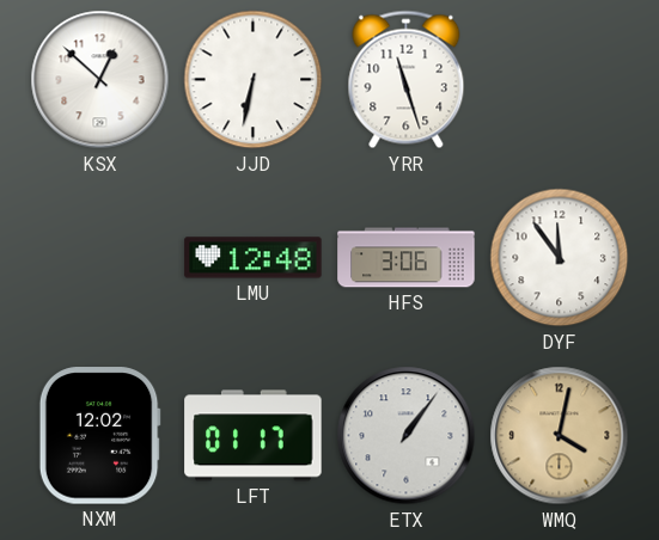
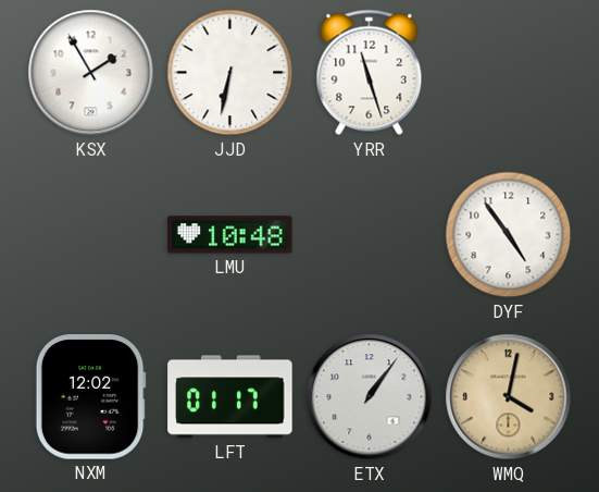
KSX: 12:52 -> 1:55
LMU: 12:48 -> 10:48
HFS: 3:06 -> none
DYF: 11:54 -> 4:54
